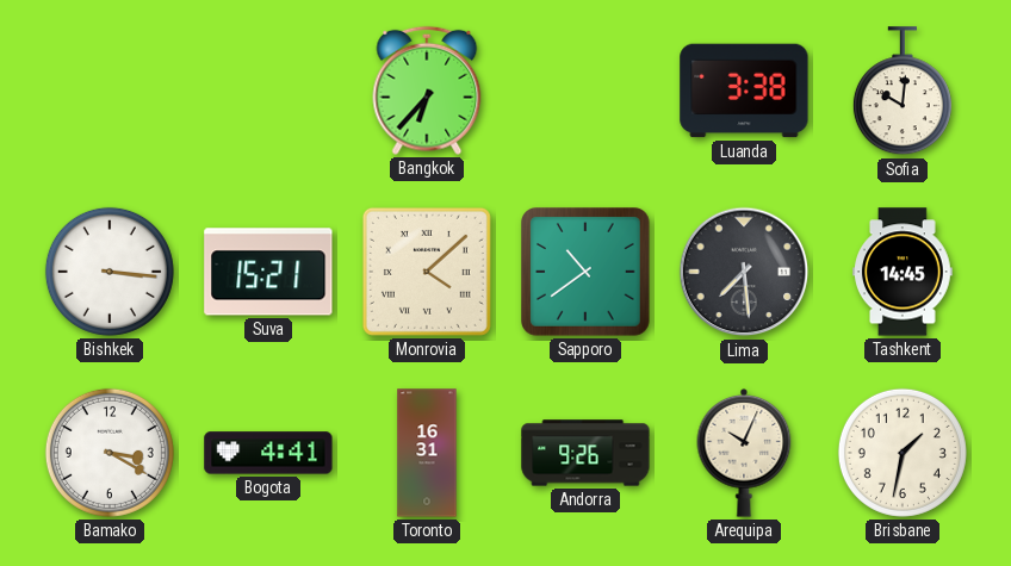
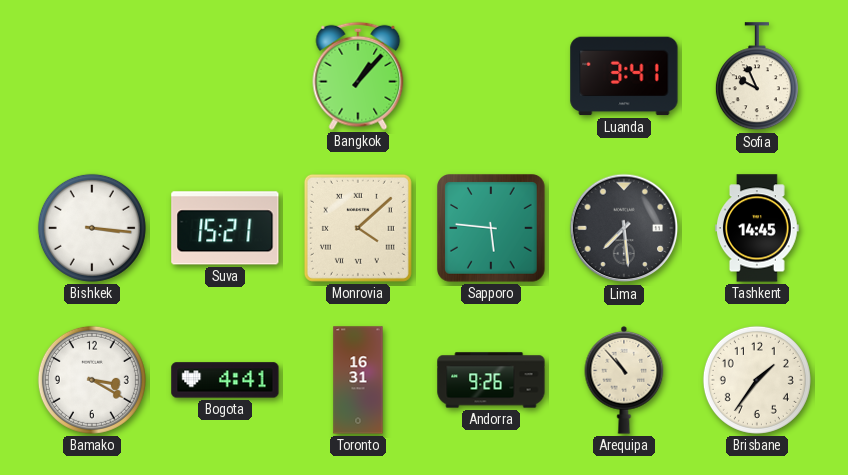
Bangkok: 6:37 -> 1:07
Luanda: 3:38 -> 3:41
Sofia: 10:01 -> 9:56
Sapporo: 10:39 -> 5:46
Arequipa: 10:04 -> 10:53
Brisbane: 1:32 -> 1:36
